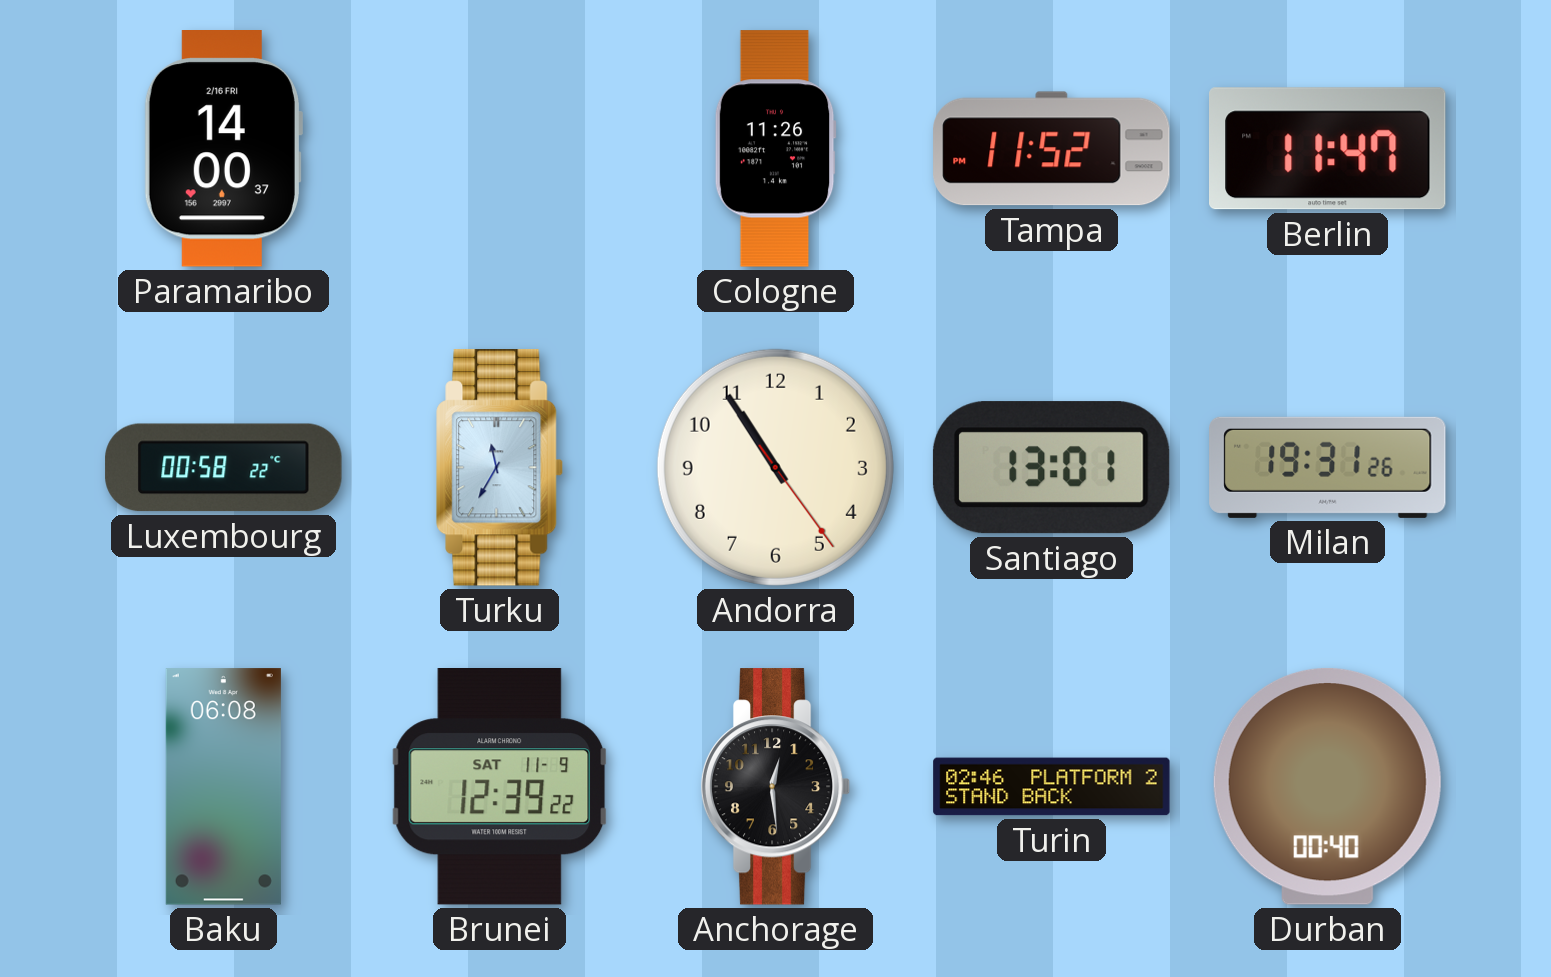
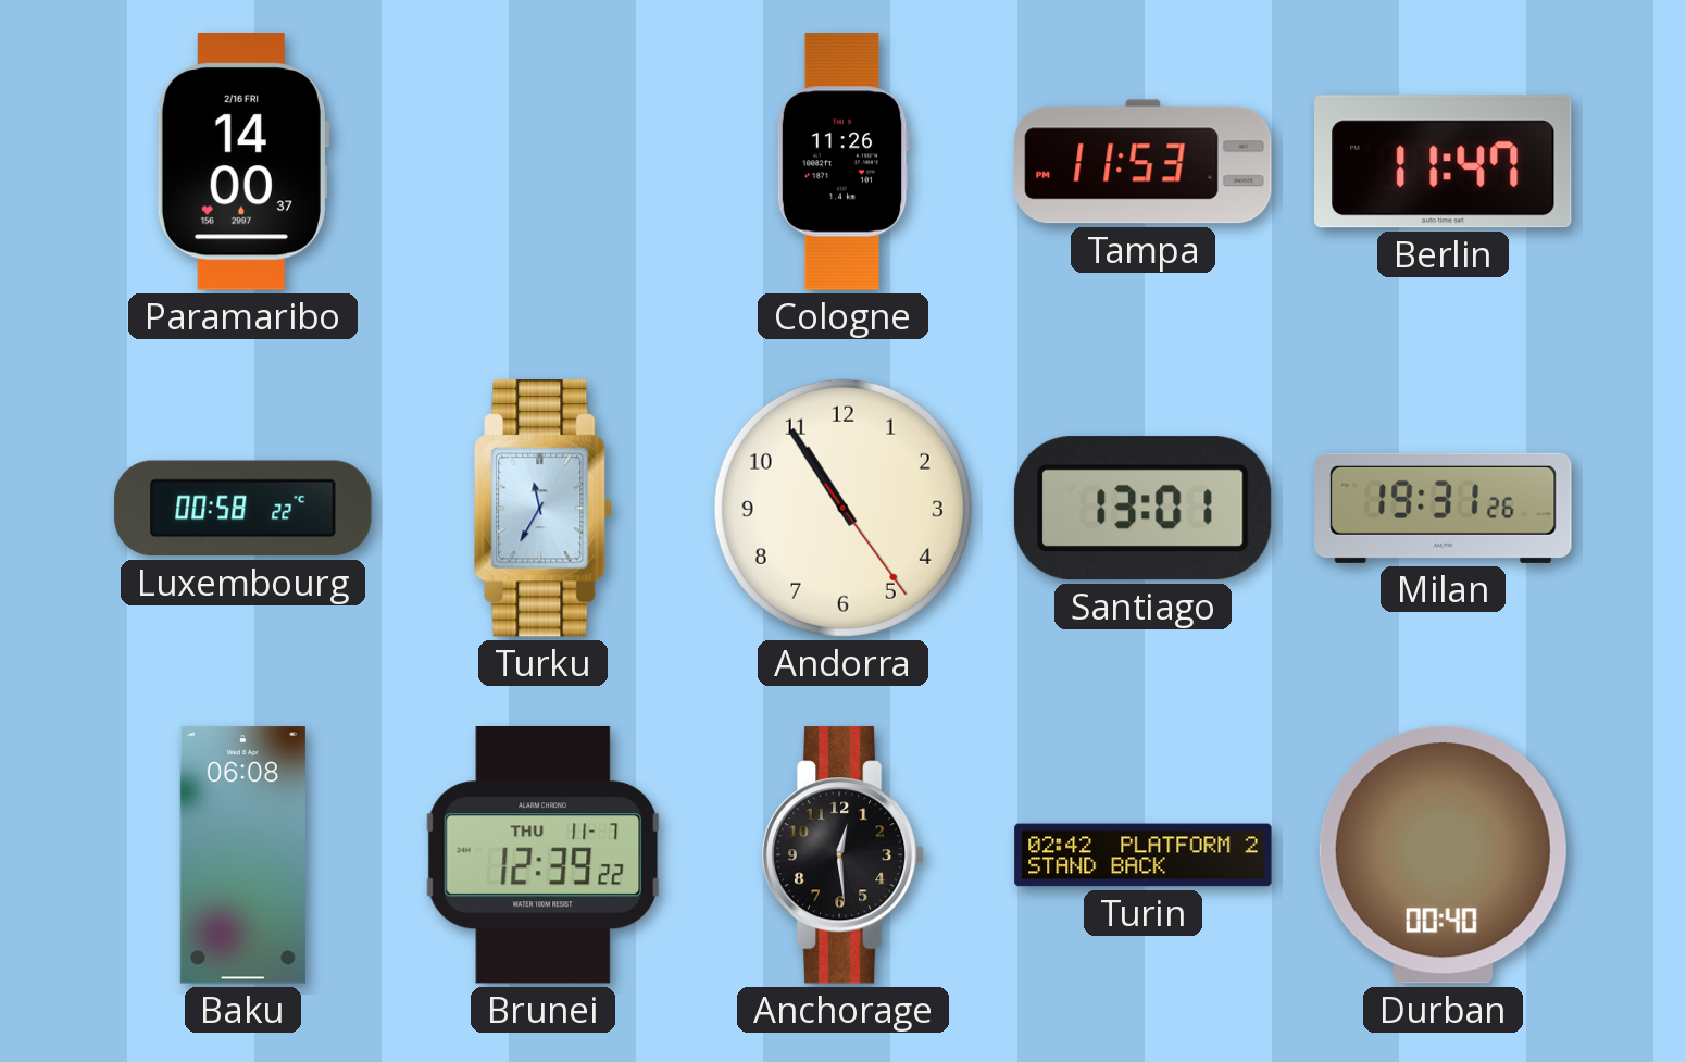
Tampa: 11:52 -> 11:53
Brunei date: SAT 11-9 -> THU 11-7
Turin: 02:46 -> 02:42
